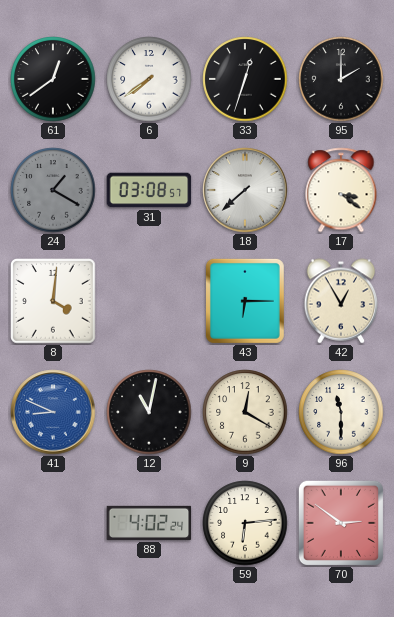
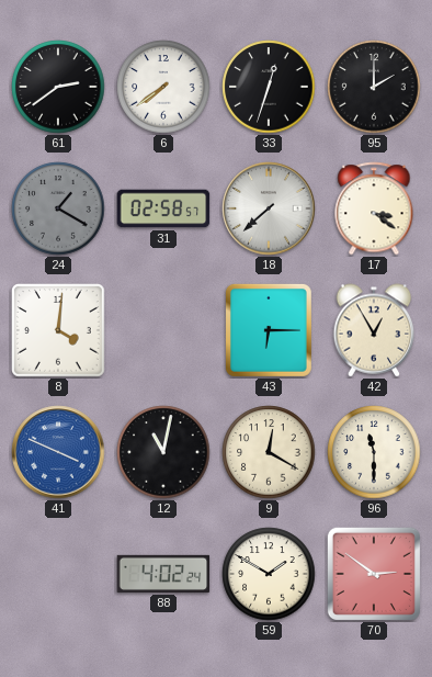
61: 12:39 -> 2:39
31: 03:08 -> 02:58
41: 8:49 -> 3:49
59: 6:14 -> 1:50
